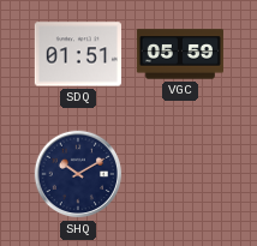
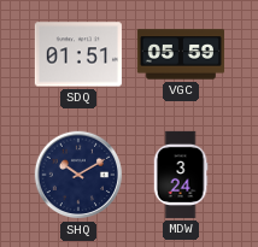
MDW: none -> 3:24
